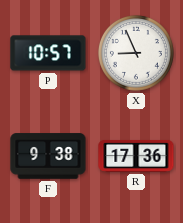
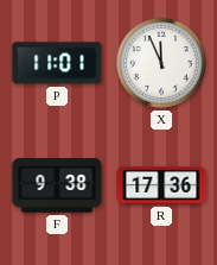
P: 10:57 -> 11:01
X: 8:56 -> 11:56
